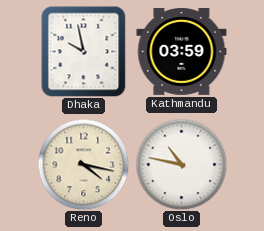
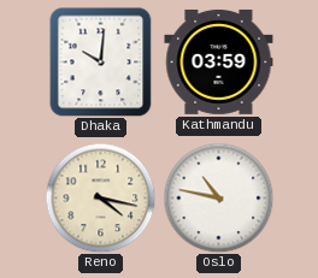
Dhaka: 9:58 -> 10:01
